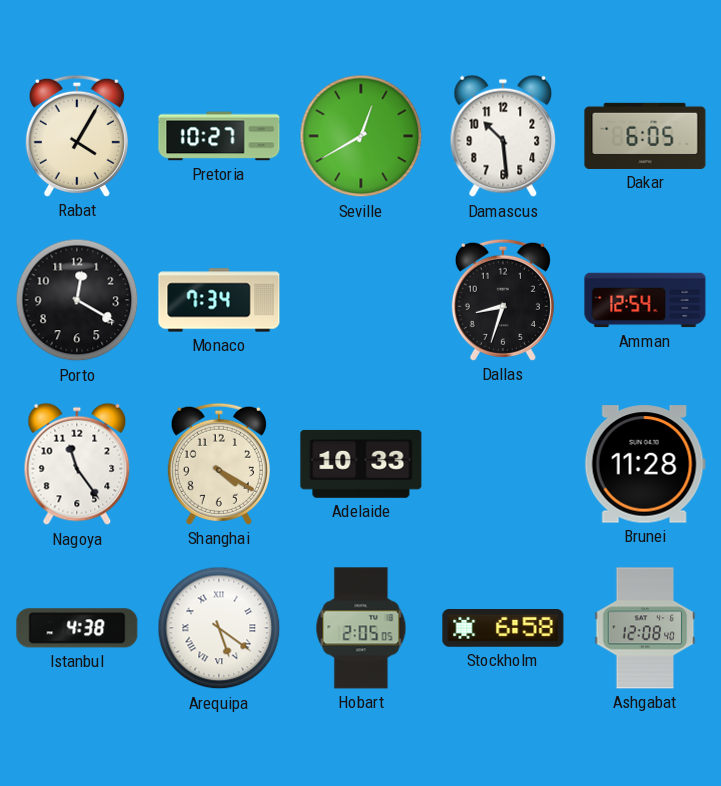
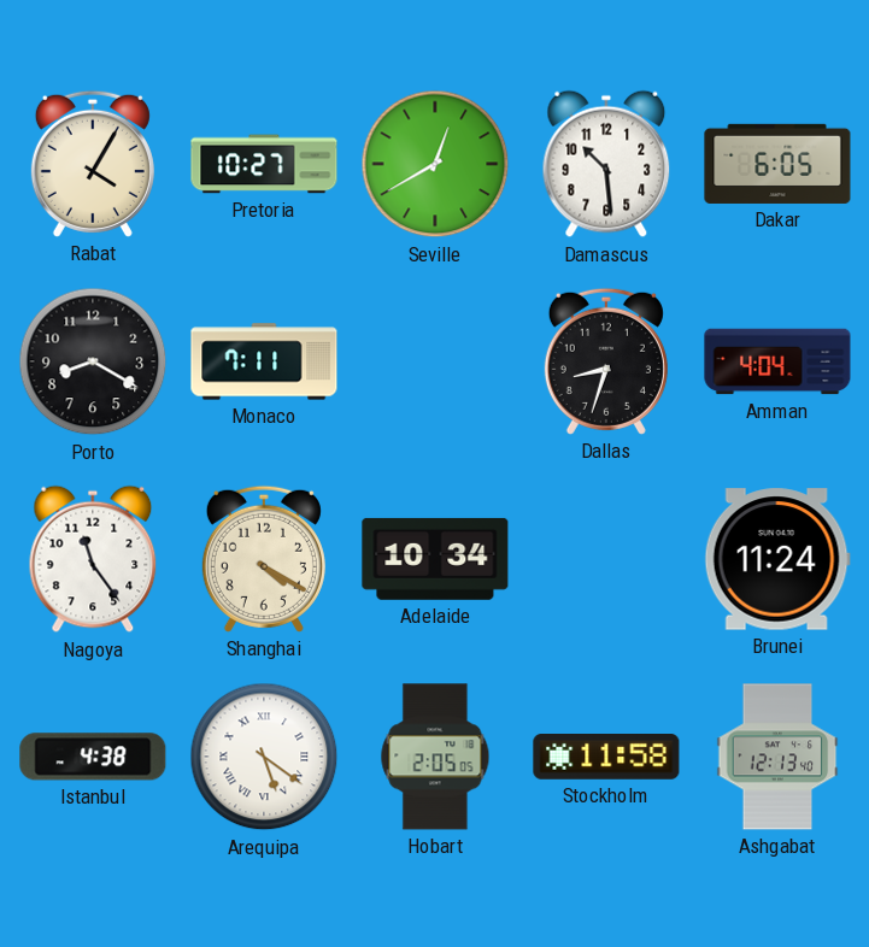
Porto: 12:20 -> 8:20
Monaco: 7:34 -> 7:11
Amman: 12:54 -> 4:04
Adelaide: 10:33 -> 10:34
Brunei: 11:28 -> 11:24
Stockholm: 6:58 -> 11:58
Ashgabat: 12:08 -> 12:13
